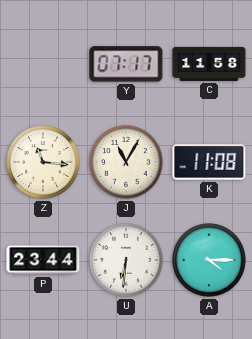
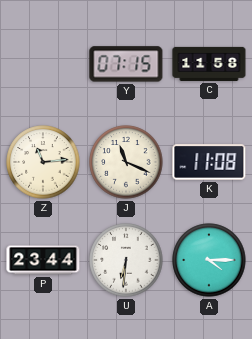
Y: 07:17 -> 07:15
Z: 11:16 -> 11:14
J: 11:05 -> 11:19
